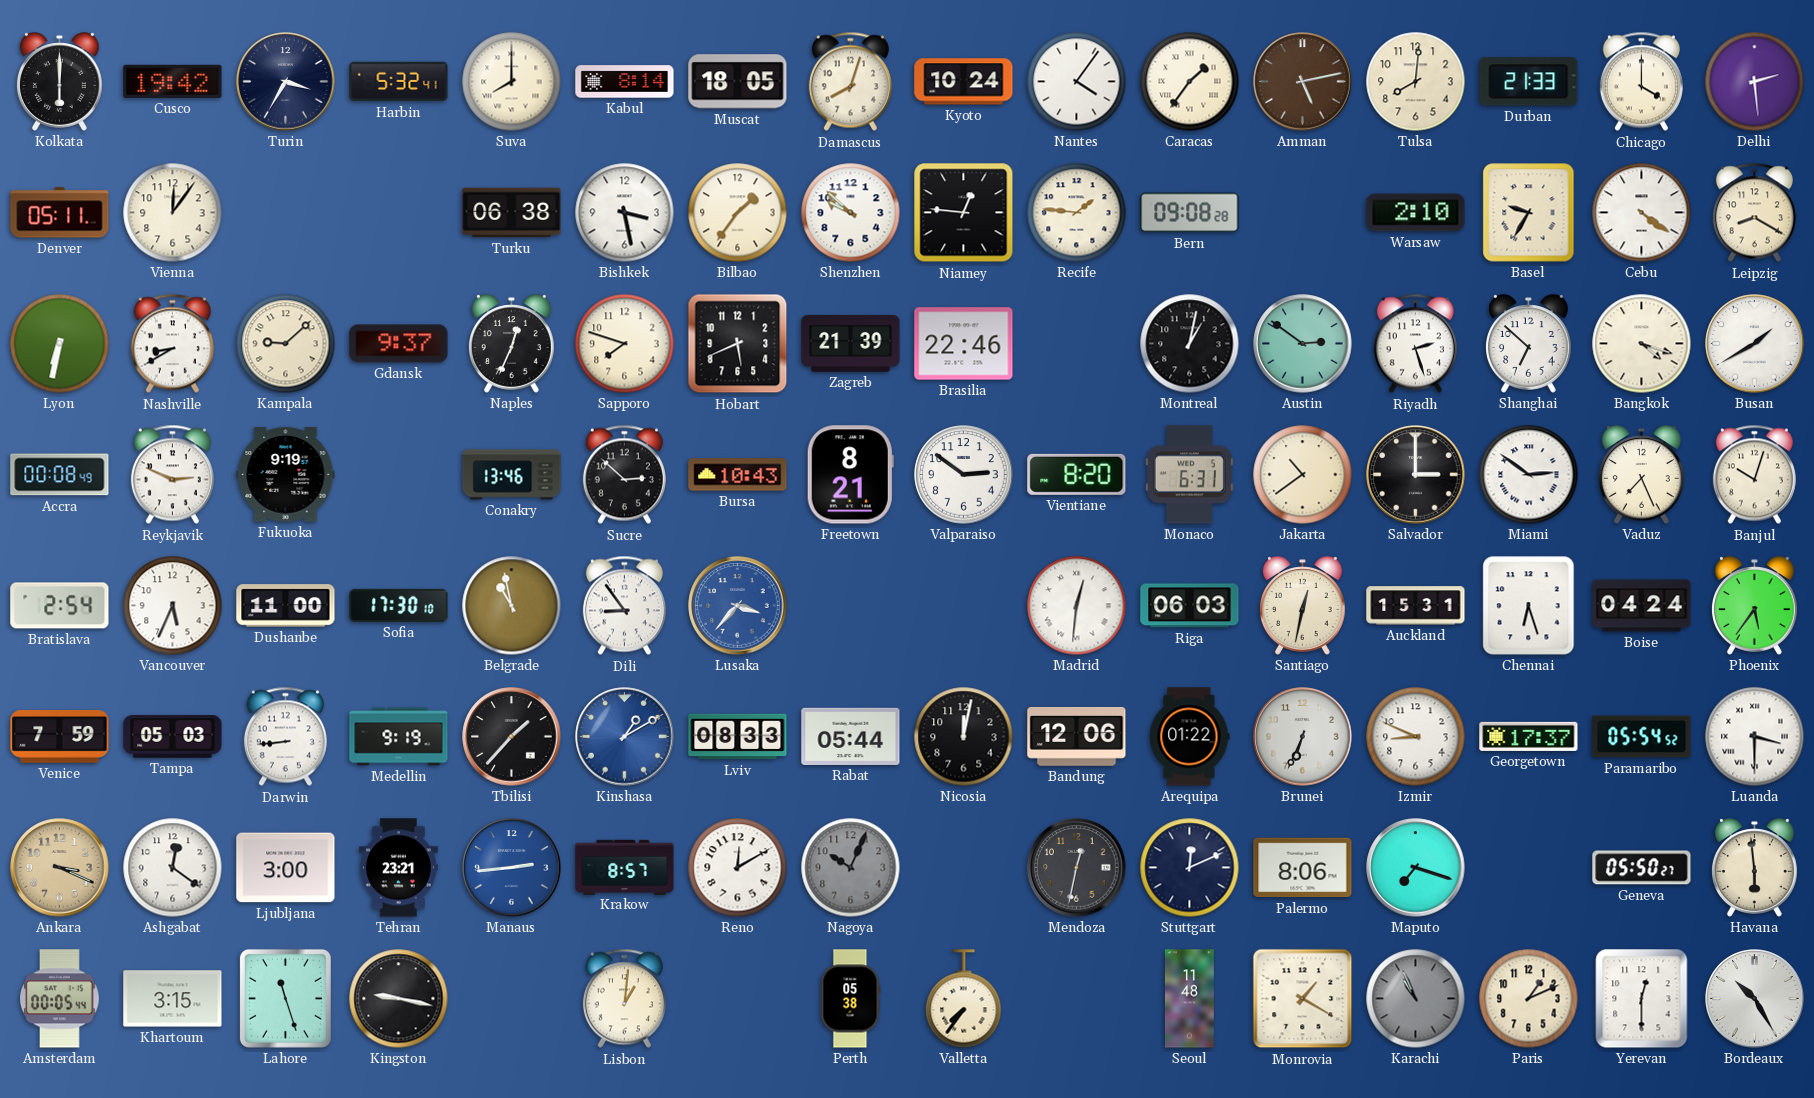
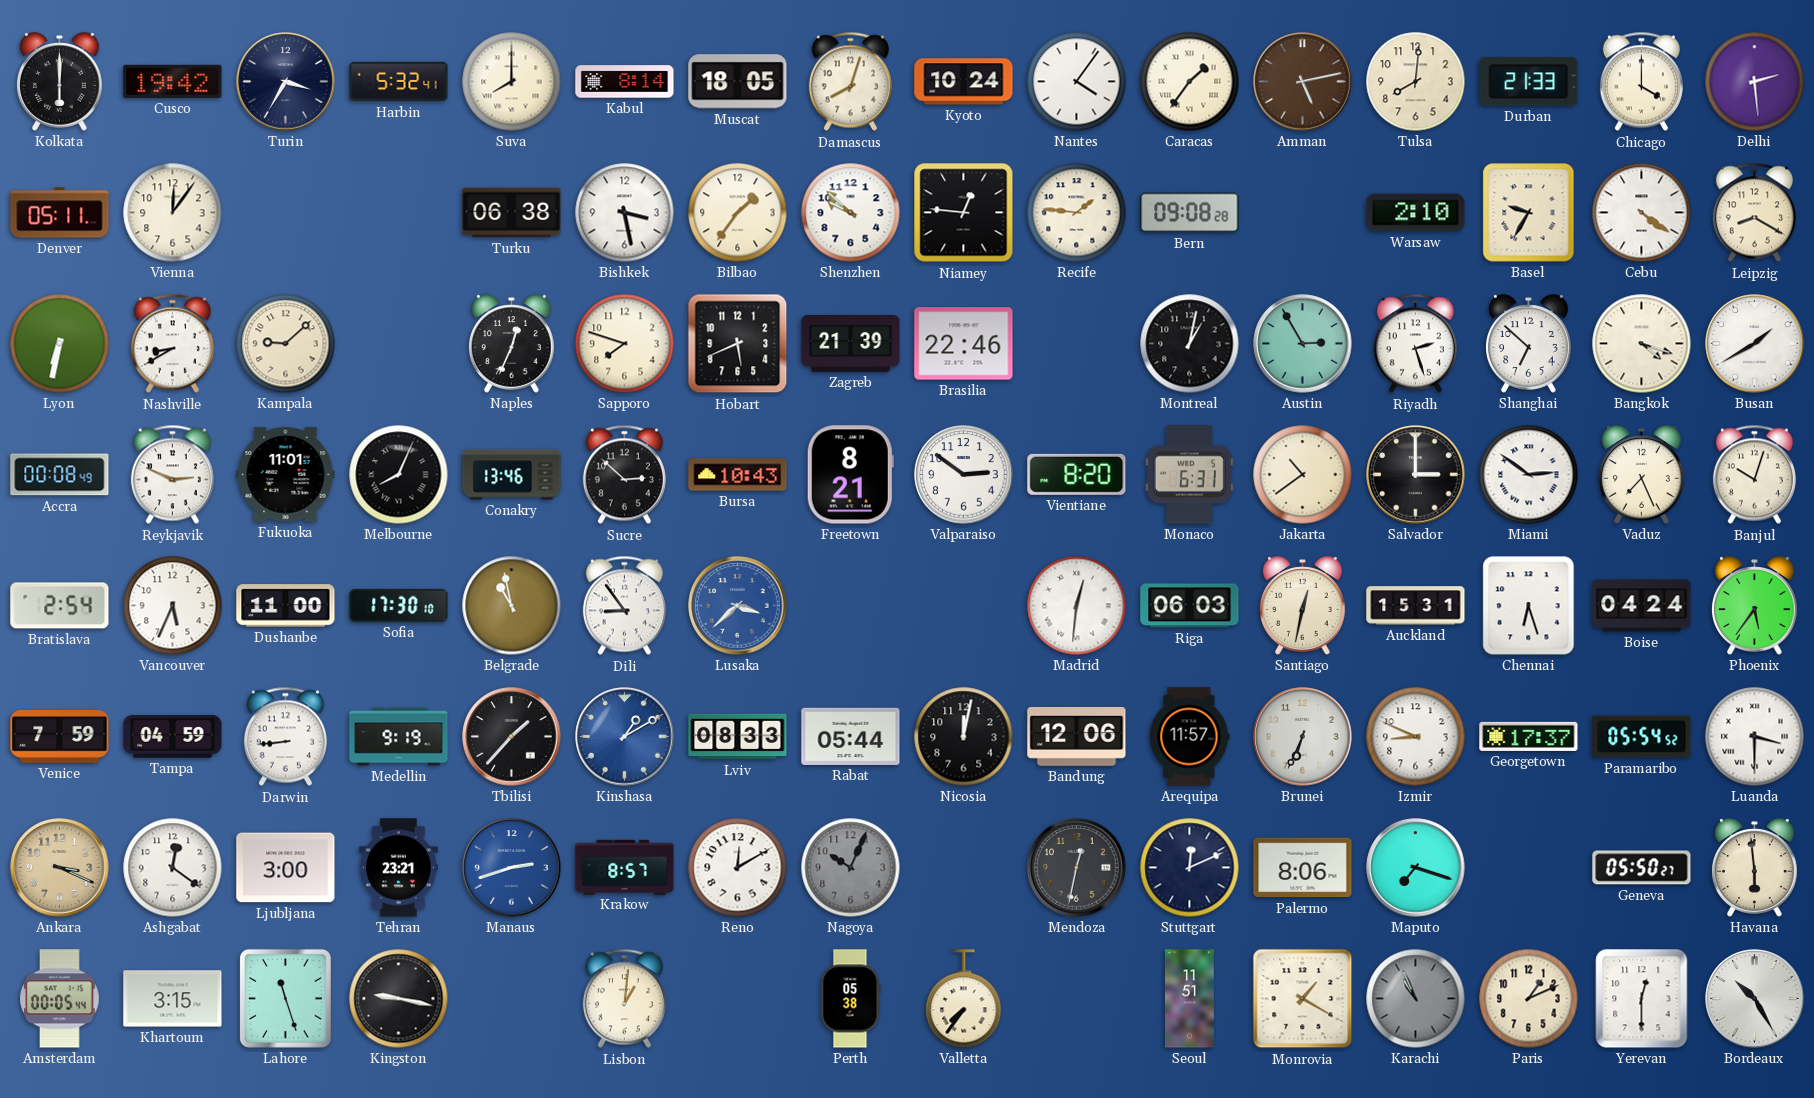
Gdansk: 9:37 -> none
Austin: 2:51 -> 2:55
Fukuoka: 9:19 -> 11:01
Melbourne: none -> 8:04
Lusaka: 3:37 -> 3:38
Tampa: 05:03 -> 04:59
Arequipa: 01:22 -> 11:57
Manaus: 2:44 -> 2:42
Seoul: 11:48 -> 11:51
